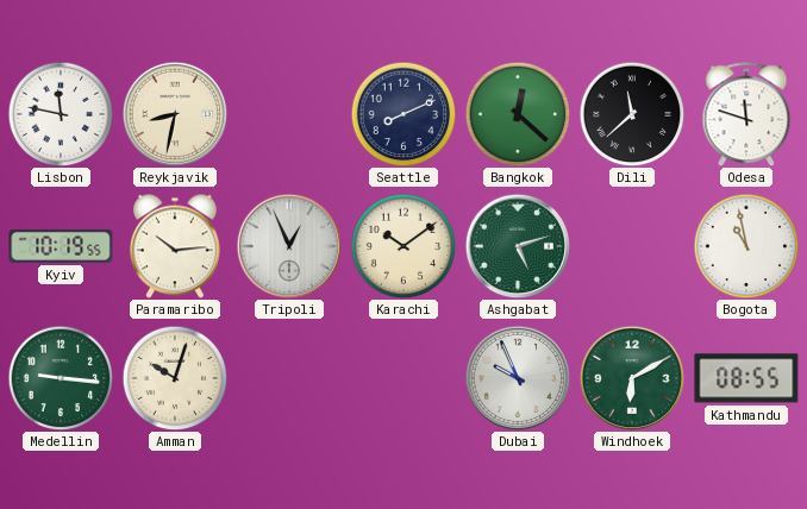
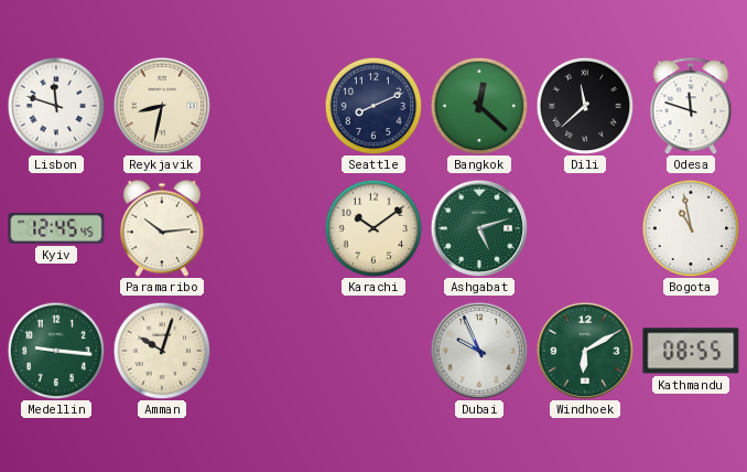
Lisbon: 11:47 -> 11:48
Kyiv: 10:19 -> 12:45
Tripoli: 12:56 -> none
